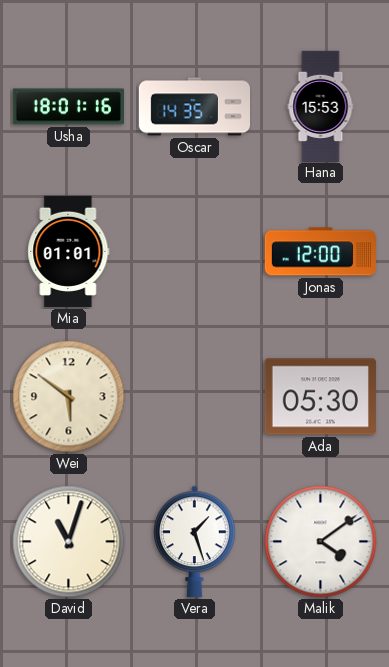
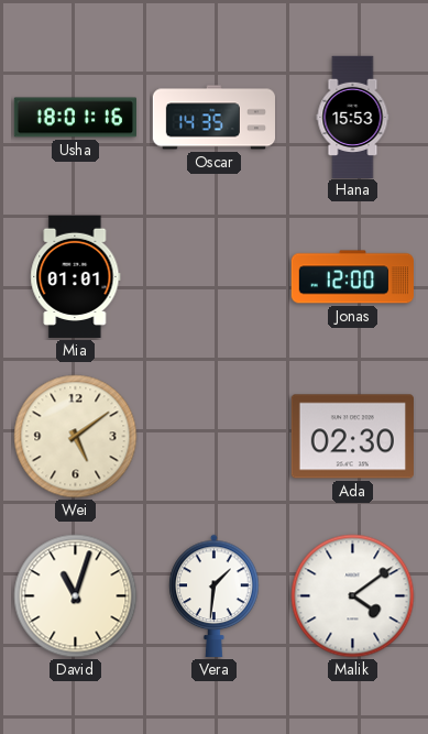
Wei: 5:51 -> 5:09
Ada: 05:30 -> 02:30
Vera: 1:27 -> 1:31
